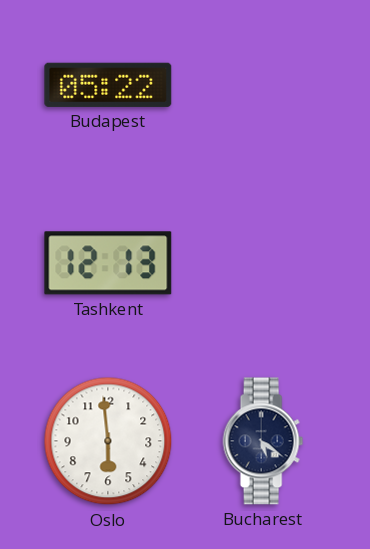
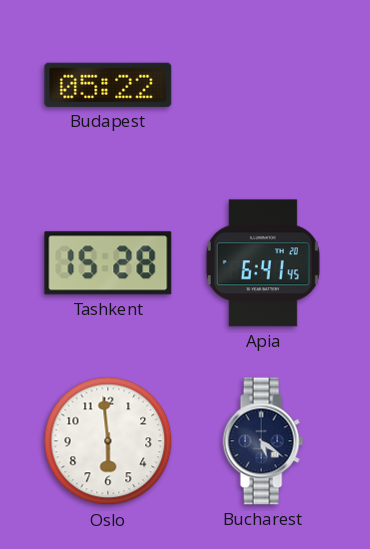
Tashkent: 12:13 -> 15:28
Apia: none -> 6:41
